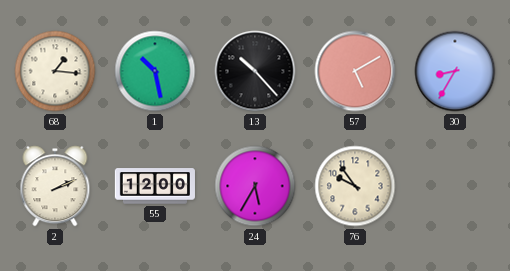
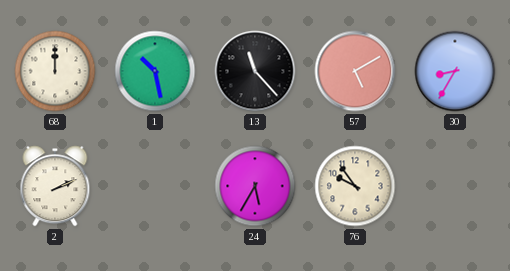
68: 1:16 -> 12:00
13: 10:23 -> 11:23
55: 12:00 -> none
